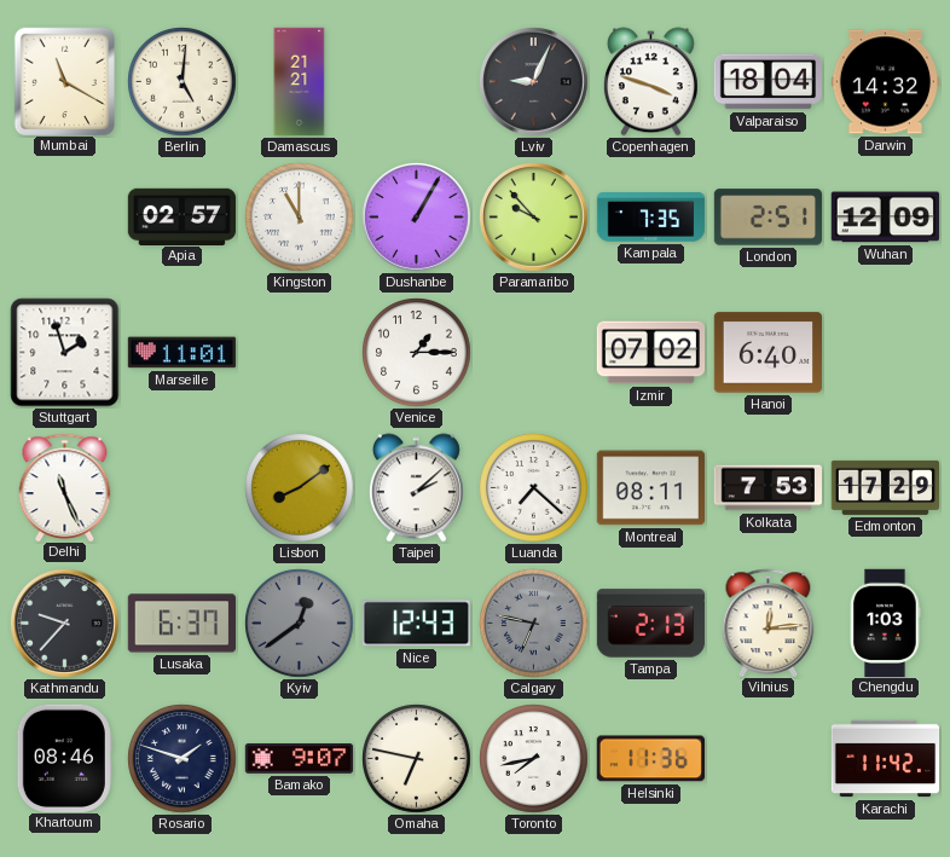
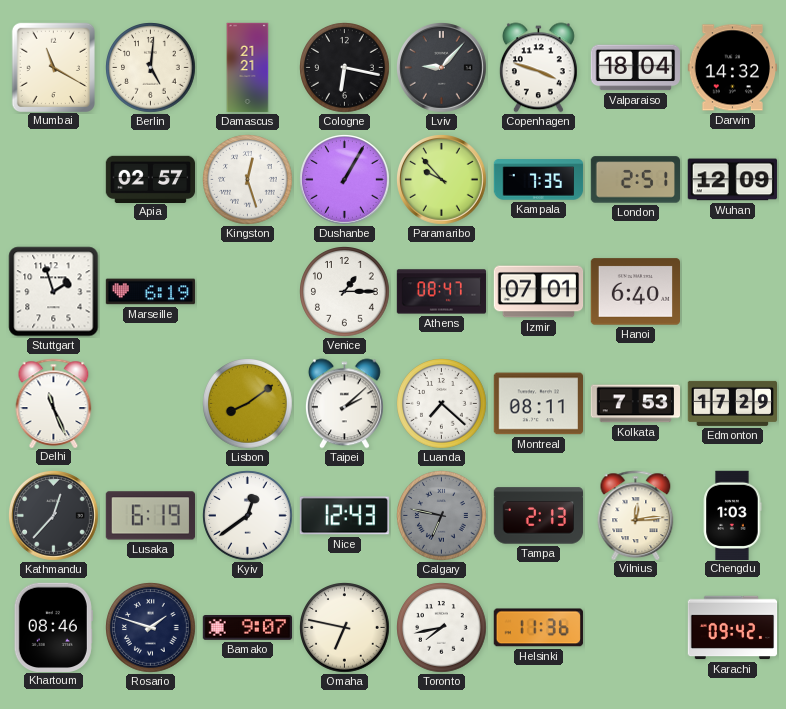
Cologne: none -> 6:17
Lviv: 9:04 -> 9:07
Kingston: 11:00 -> 12:27
Marseille: 11:01 -> 6:19
Athens: none -> 08:47
Izmir: 07:02 -> 07:01
Kathmandu: 9:37 -> 12:37
Lusaka: 6:37 -> 6:19
Kyiv dial: grey -> white
Karachi: 11:42 -> 09:42
